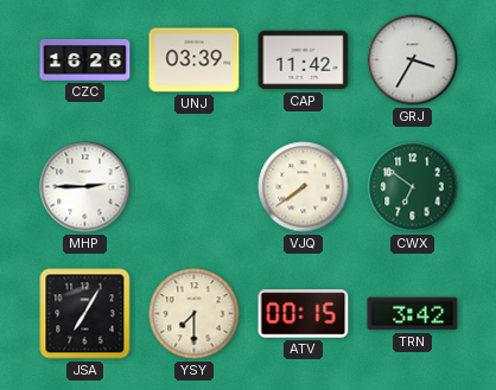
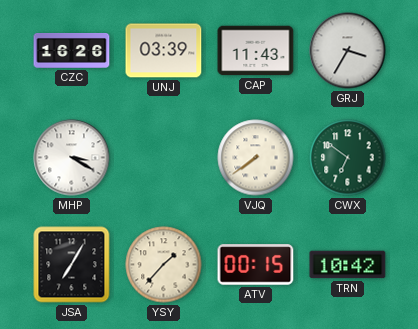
CAP: 11:42 -> 11:43
MHP: 2:45 -> 3:20
YSY: 7:30 -> 1:37
TRN: 3:42 -> 10:42
